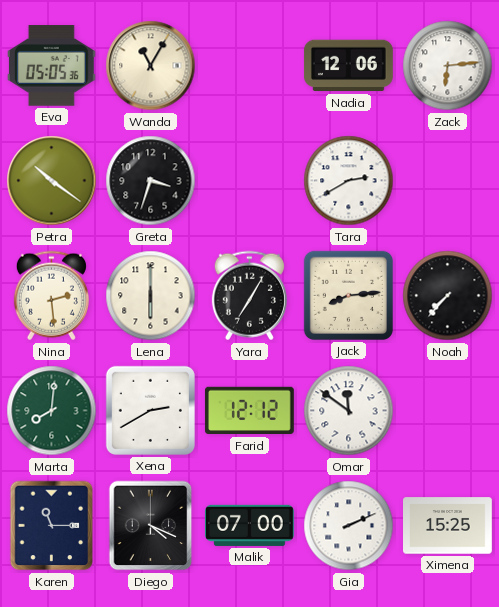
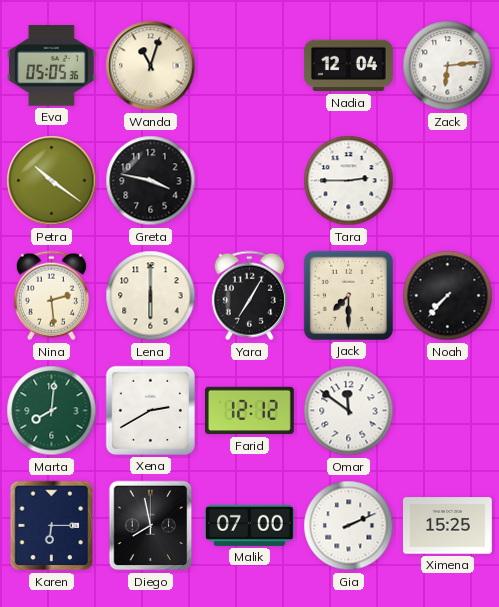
Wanda: 11:05 -> 11:03
Nadia: 12:06 -> 12:04
Greta: 3:33 -> 3:47
Tara: 2:40 -> 2:45
Jack: 8:14 -> 7:30
Karen: 11:15 -> 6:15
Diego: 4:19 -> 7:58
